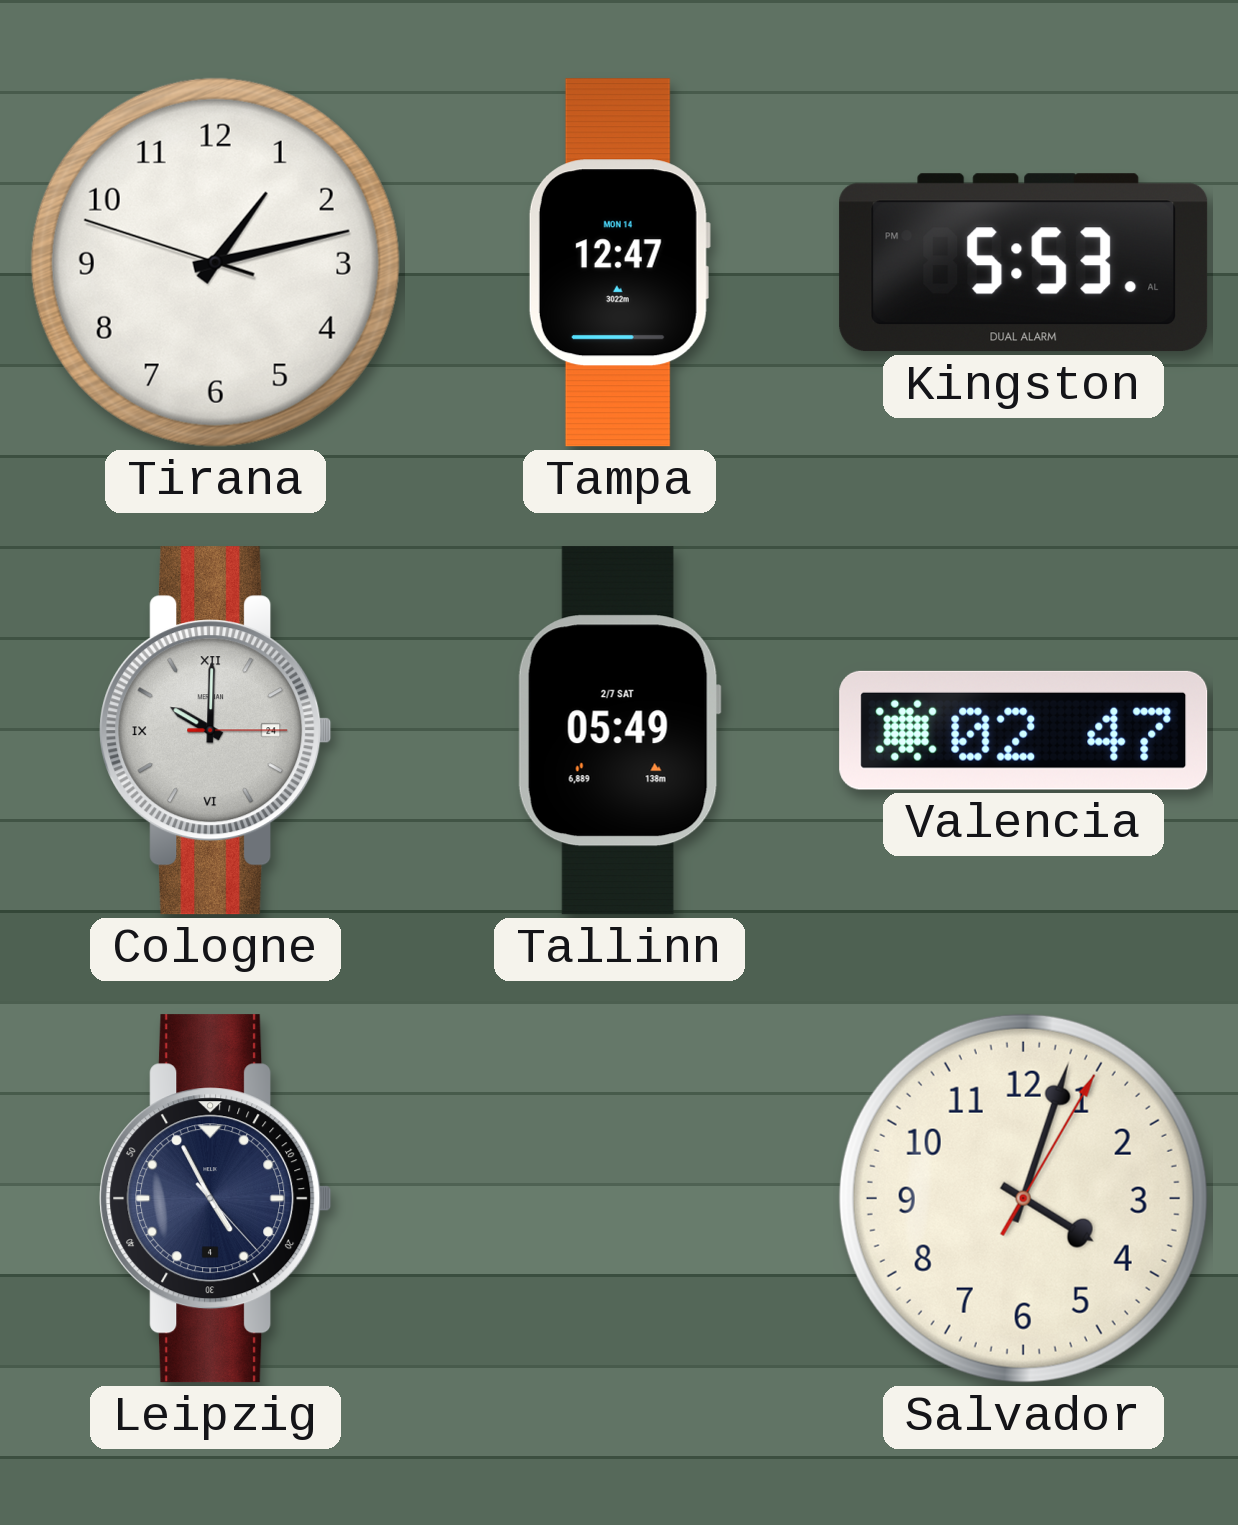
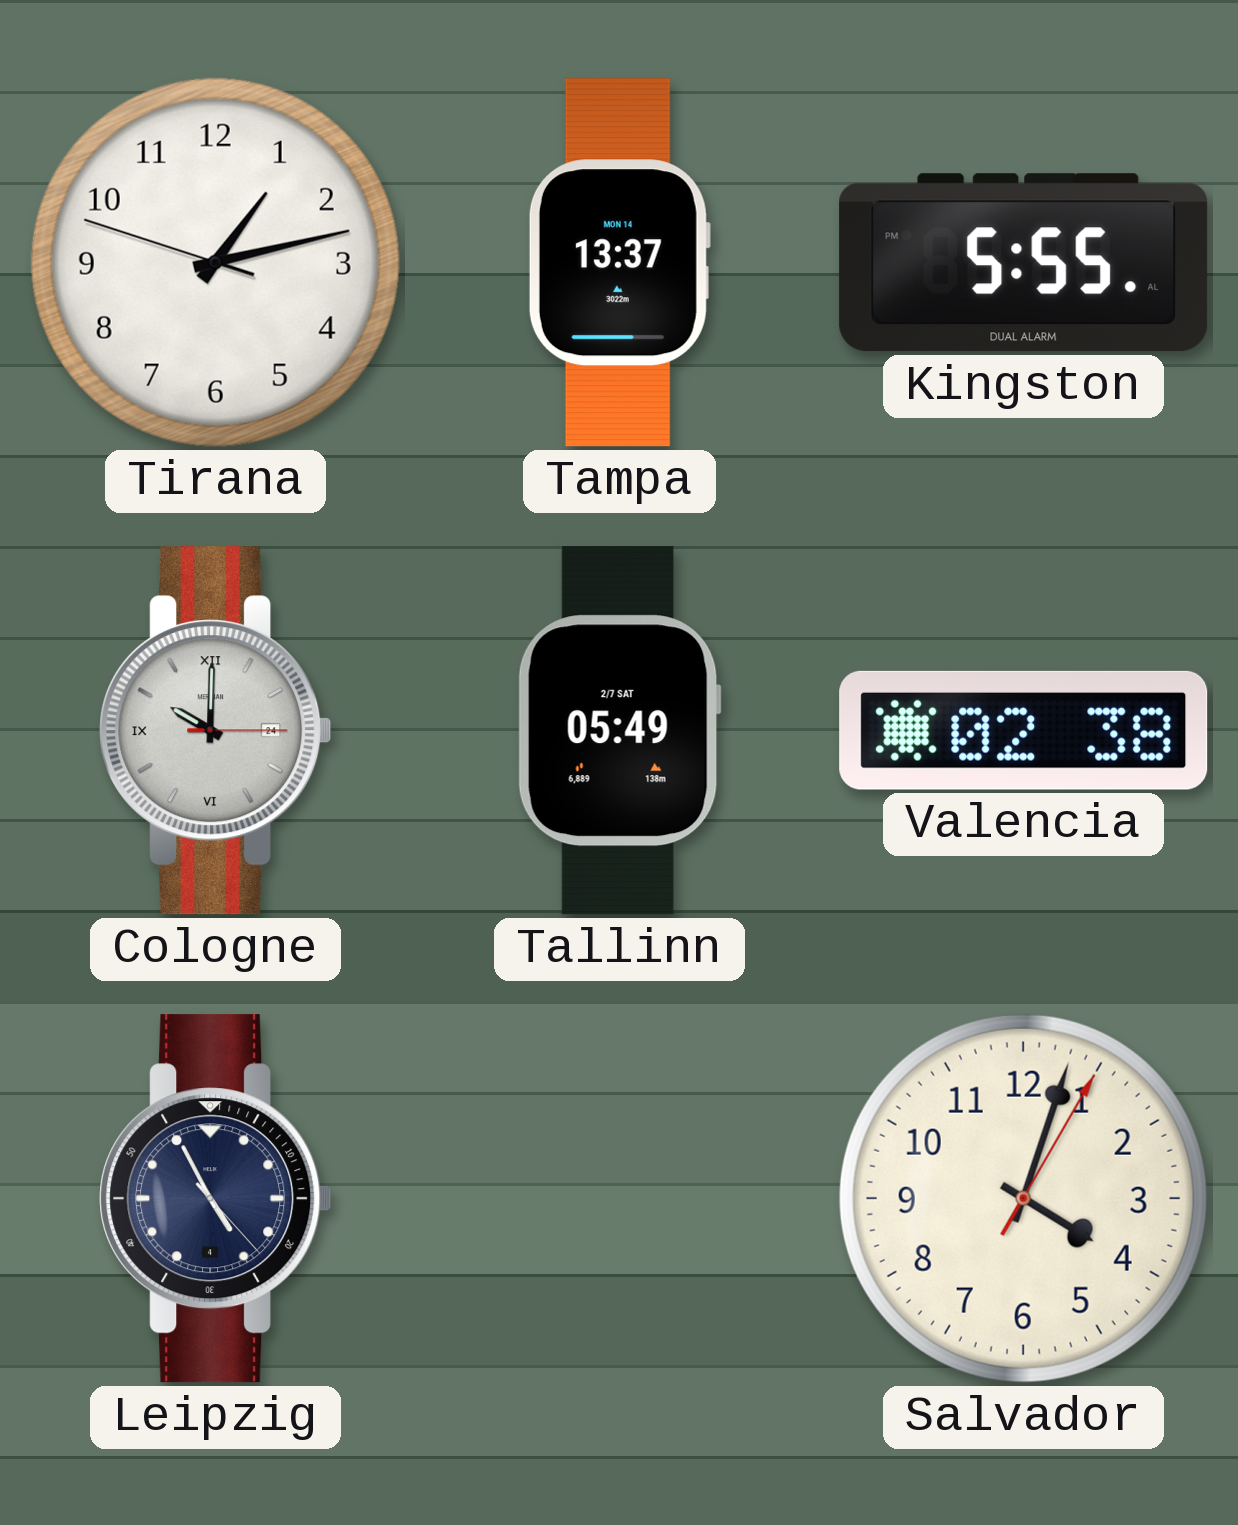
Tampa: 12:47 -> 13:37
Kingston: 5:53 -> 5:55
Valencia: 02:47 -> 02:38
